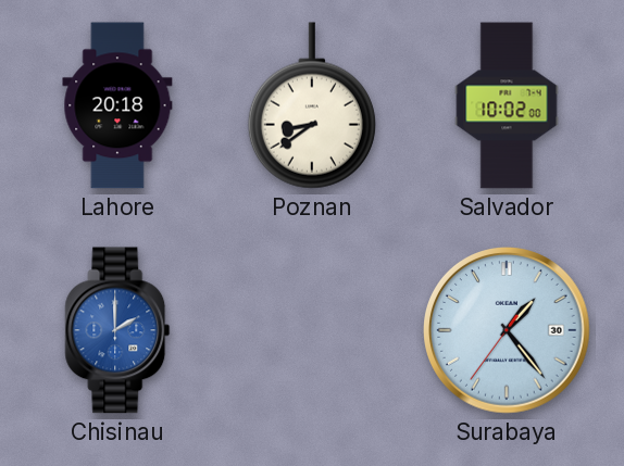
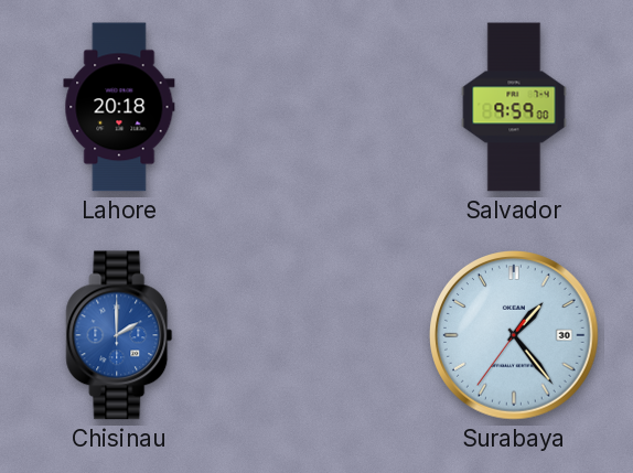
Poznan: 8:39 -> none
Salvador: 10:02 -> 9:59
